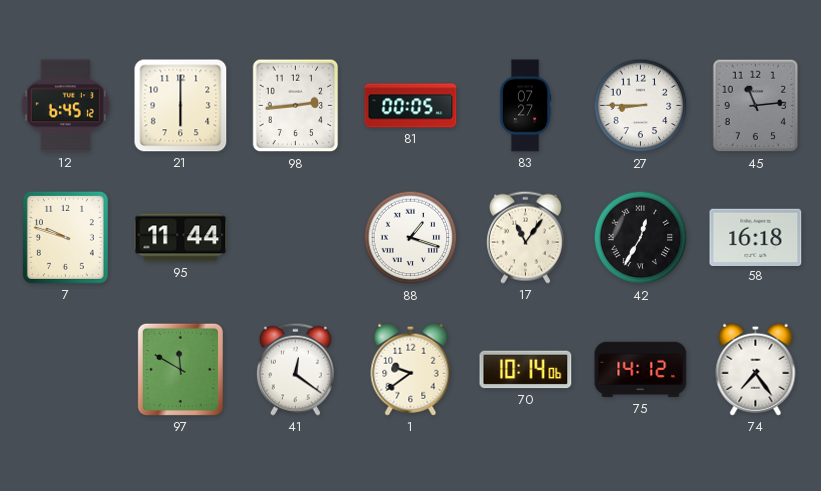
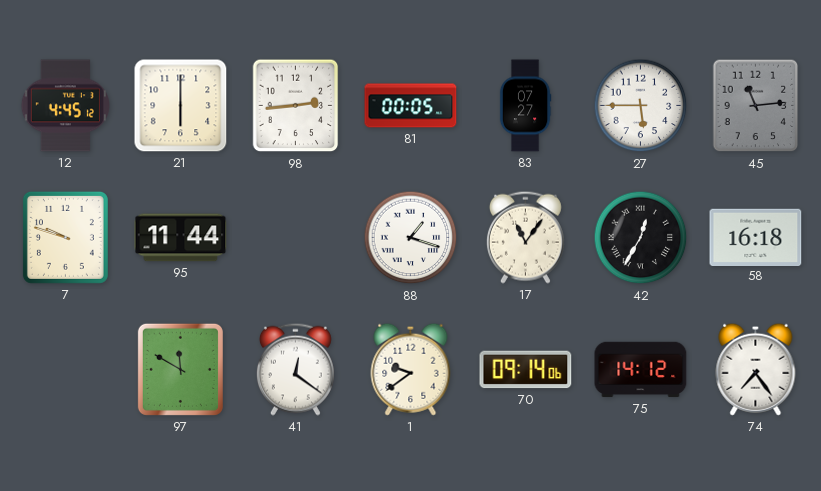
12: 6:45 -> 4:45
27: 8:45 -> 5:45
70: 10:14 -> 09:14
